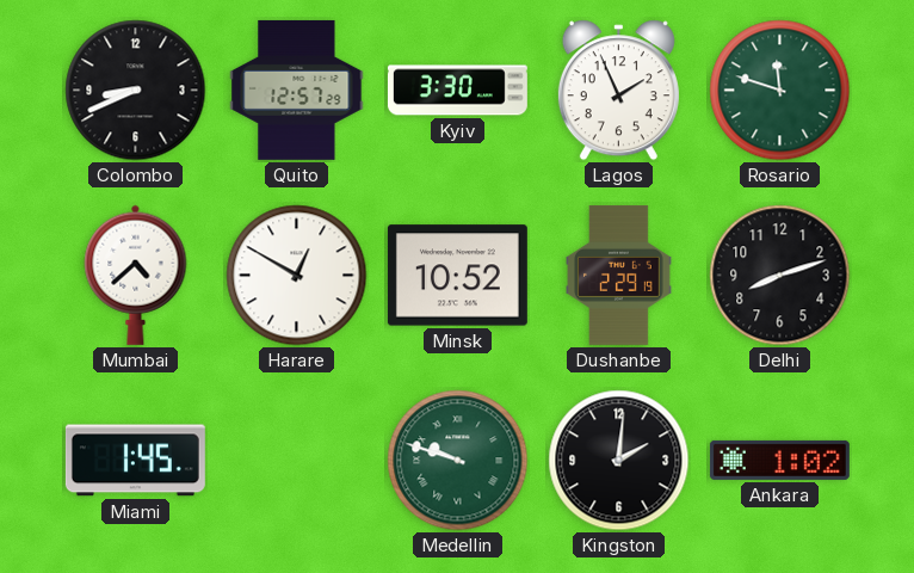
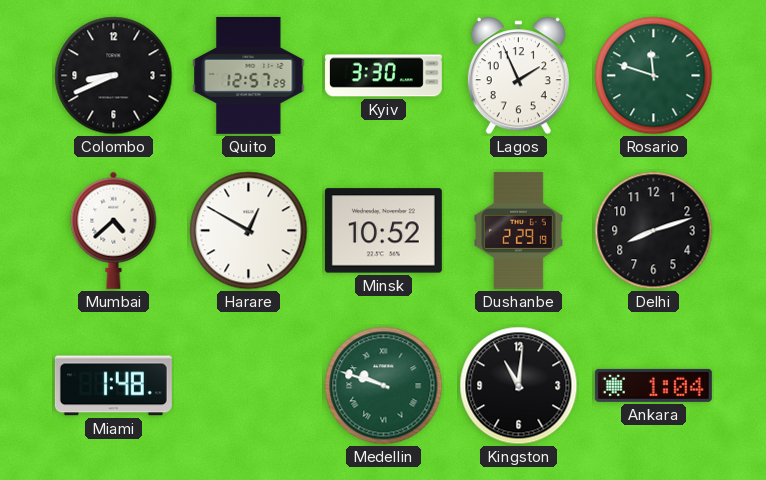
Miami: 1:45 -> 1:48
Kingston: 2:01 -> 11:01
Ankara: 1:02 -> 1:04
